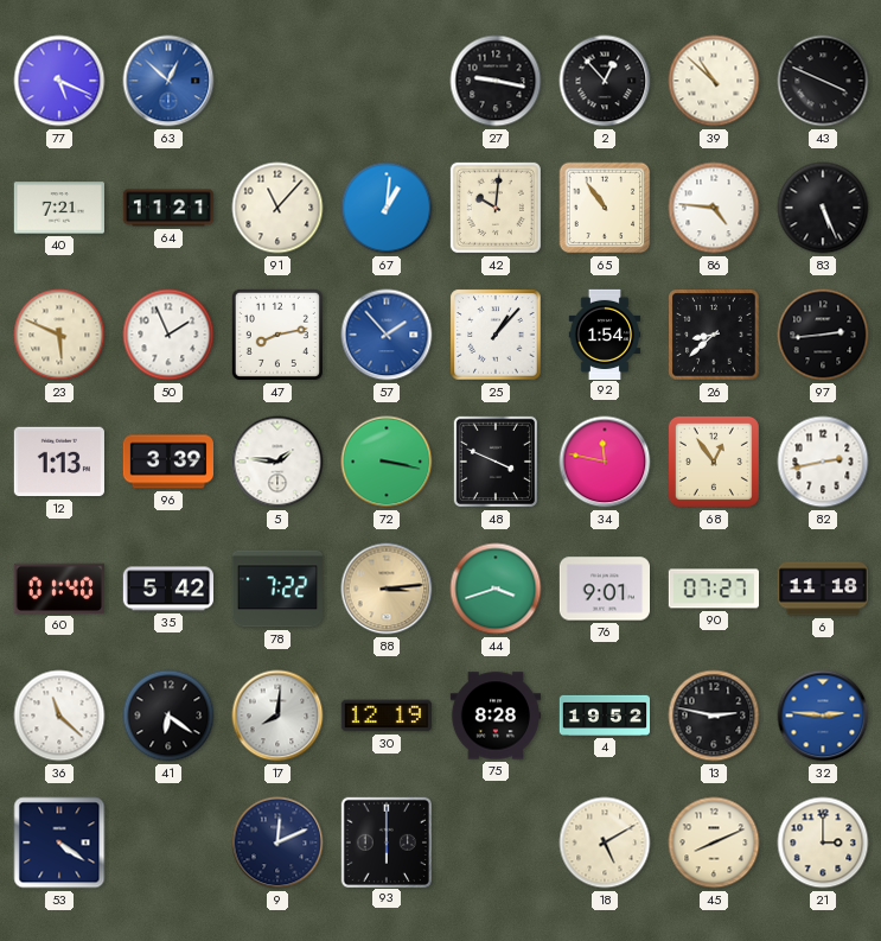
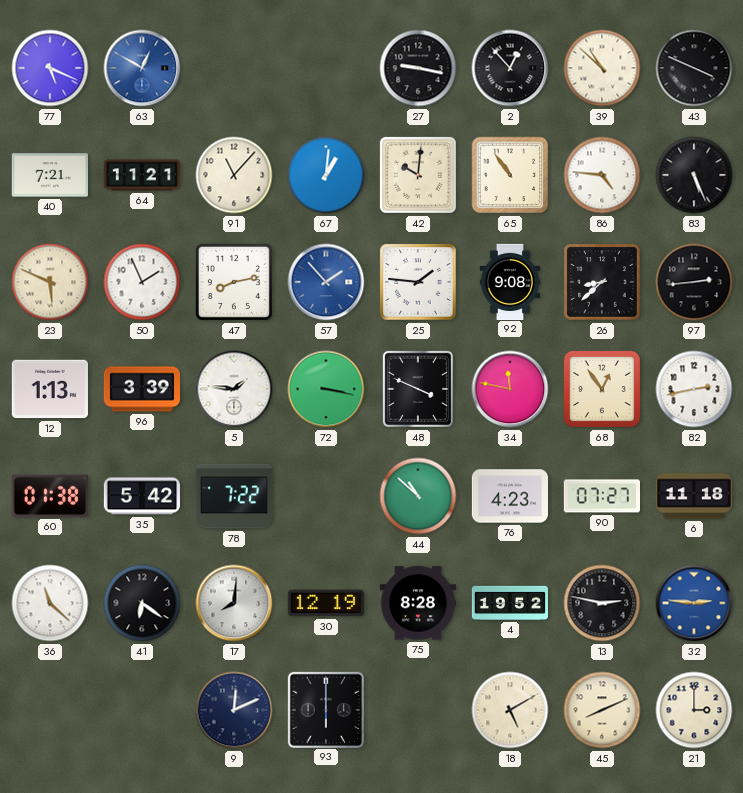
63: 12:52 -> 12:50
25: 1:07 -> 1:46
92: 1:54 -> 9:08
60: 01:40 -> 01:38
88: 3:14 -> none
44: 3:42 -> 10:52
76: 9:01 -> 4:23
53: 4:21 -> none
